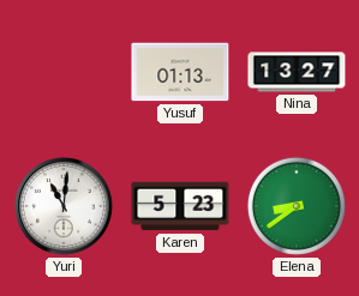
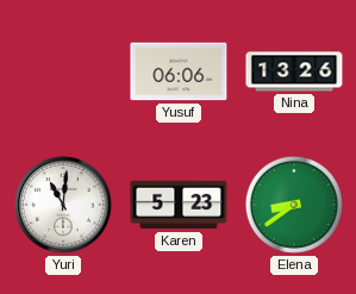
Yusuf: 01:13 -> 06:06
Nina: 13:27 -> 13:26
